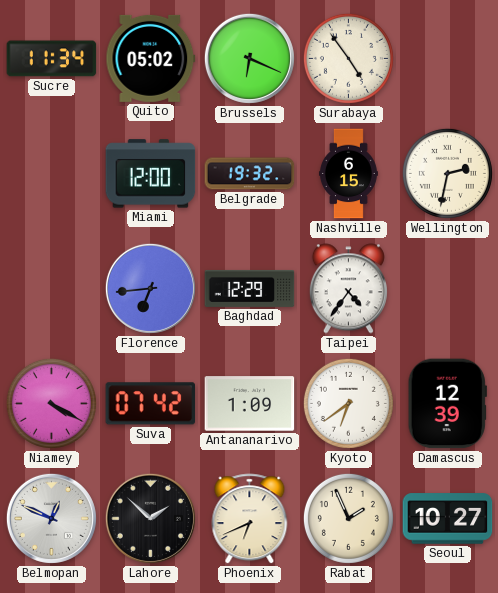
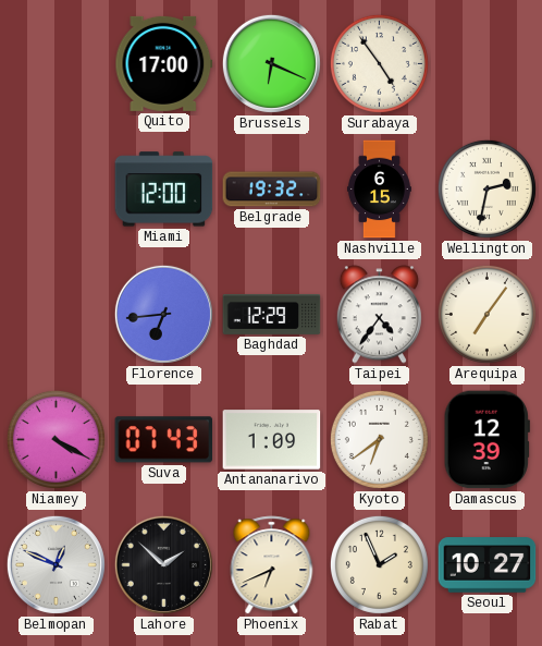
Sucre: 11:34 -> none
Quito: 05:02 -> 17:00
Arequipa: none -> 7:06
Suva: 07:42 -> 07:43
